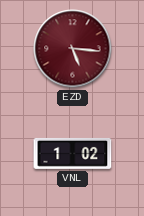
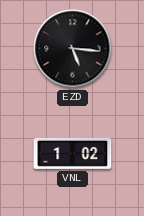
EZD dial: burgundy -> black
